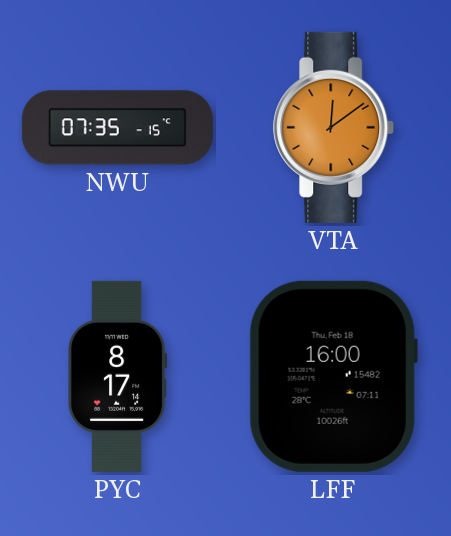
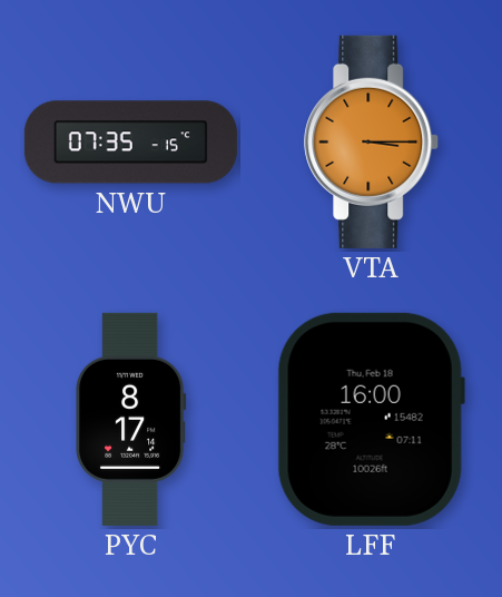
VTA: 12:09 -> 3:15
